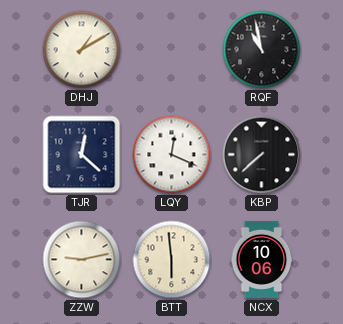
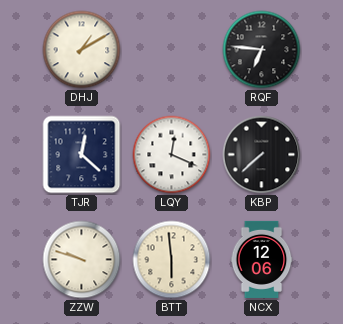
RQF: 10:58 -> 6:46
ZZW: 9:13 -> 9:48
NCX: 10:06 -> 12:06
